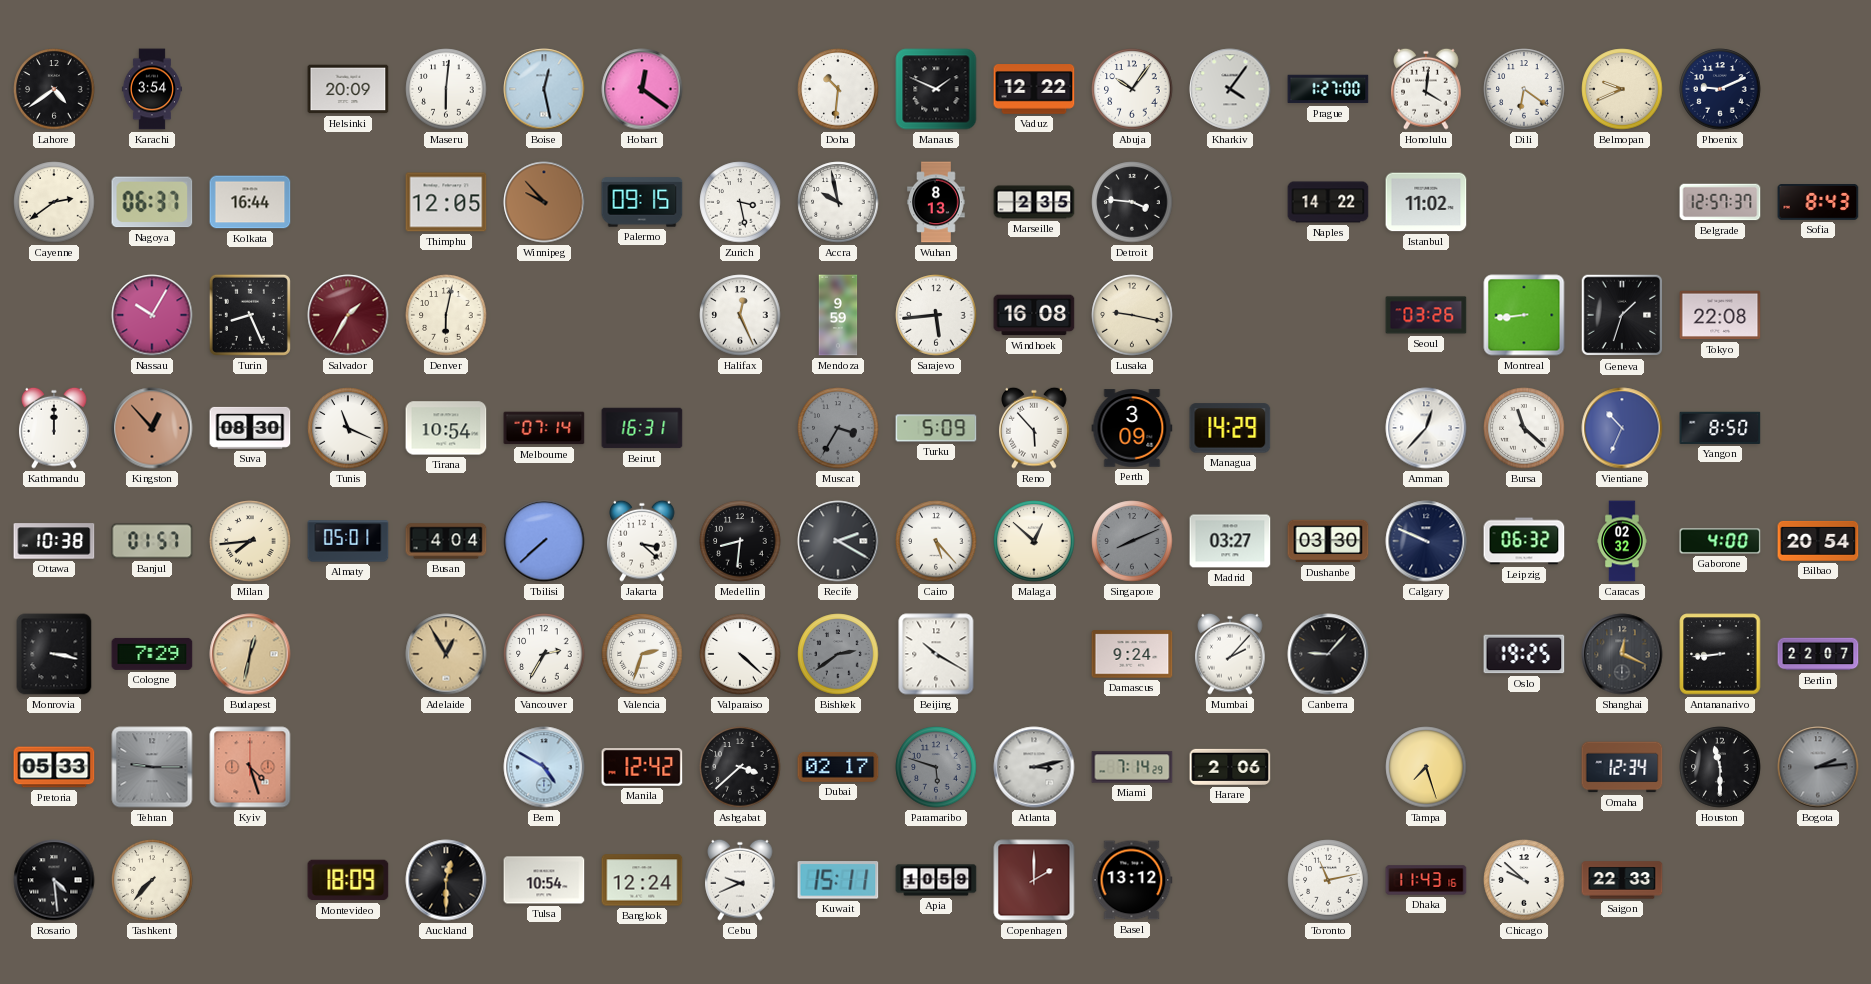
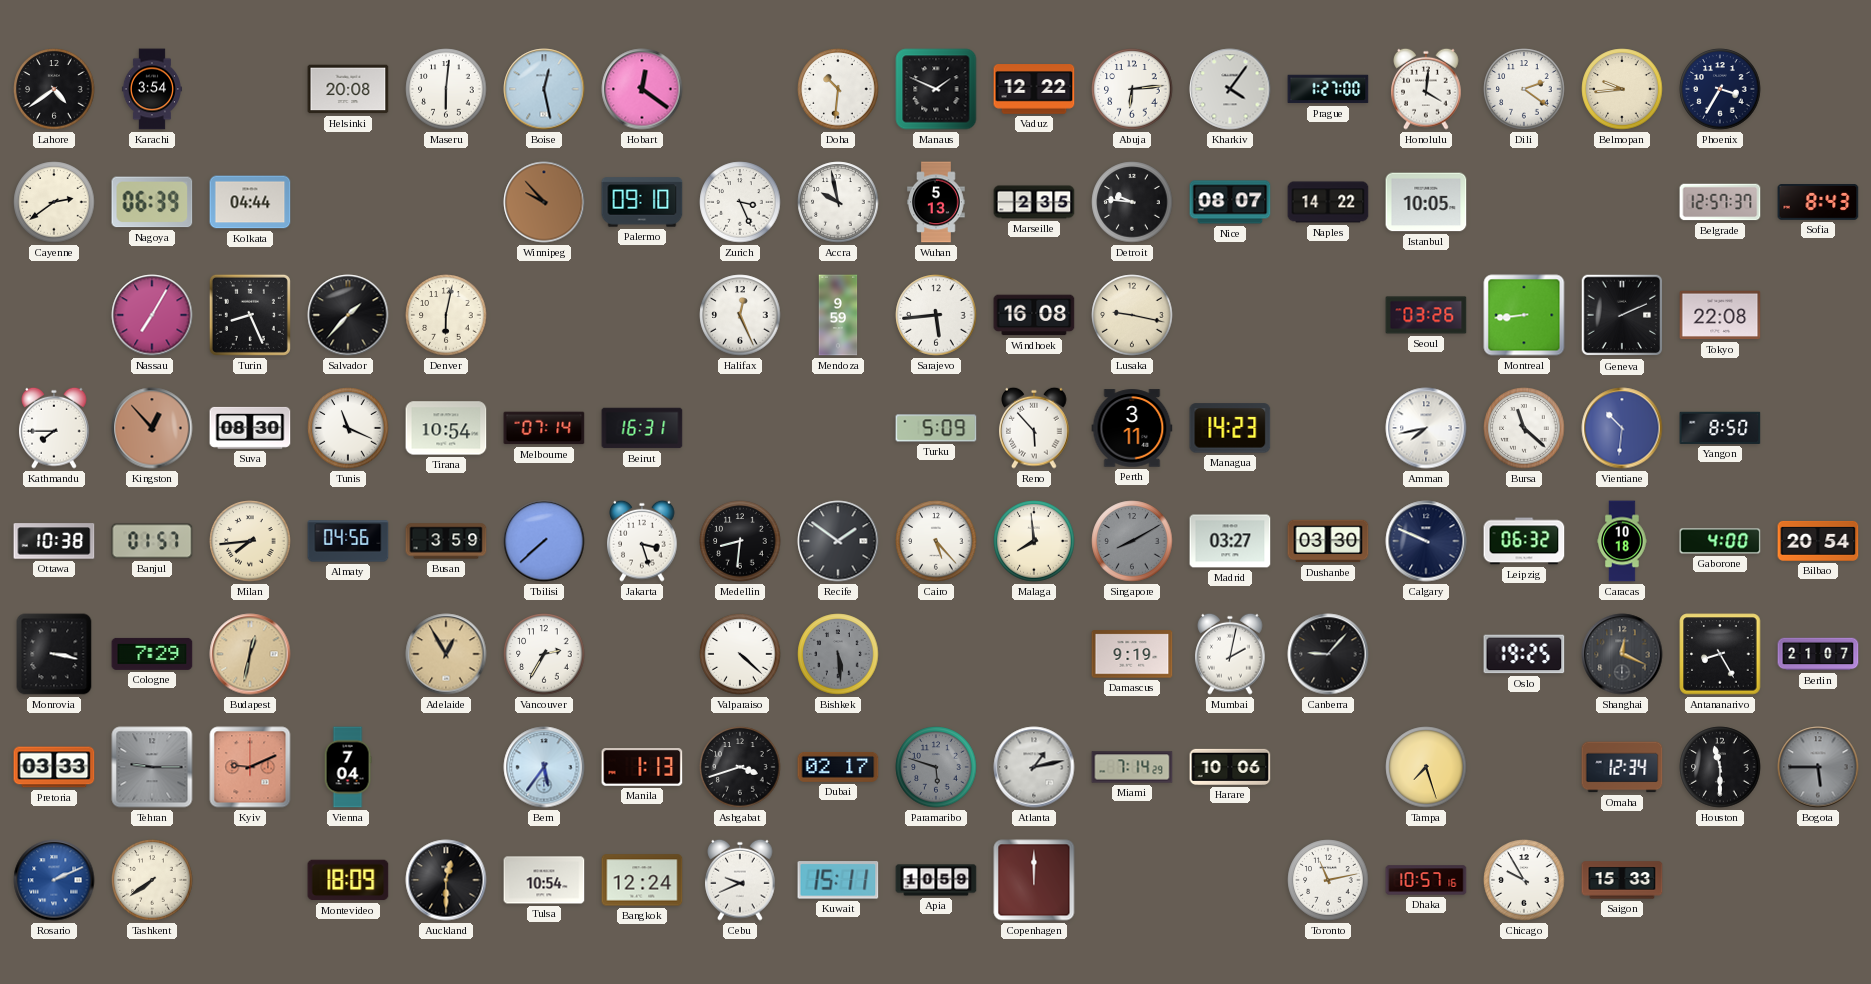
Helsinki: 20:09 -> 20:08
Abuja: 10:06 -> 6:14
Dili: 6:21 -> 2:21
Belmopan: 9:41 -> 9:44
Phoenix: 9:11 -> 3:35
Nagoya: 06:37 -> 06:39
Kolkata: 16:44 -> 04:44
Thimphu: 12:05 -> none
Palermo: 09:15 -> 09:10
Zurich: 3:28 -> 3:26
Wuhan: 8:13 -> 5:13
Detroit: 3:46 -> 9:46
Nice: none -> 08:07
Istanbul: 11:02 -> 10:05
Nassau: 10:05 -> 7:05
Salvador: 1:35 -> 1:37
Salvador dial: burgundy -> black
Geneva: 1:33 -> 2:11
Kathmandu: 12:00 -> 7:45
Muscat: 3:35 -> none
Perth: 3:09 -> 3:11
Managua: 14:29 -> 14:23
Amman: 12:37 -> 7:43
Vientiane: 10:34 -> 10:31
Almaty: 05:01 -> 04:56
Busan: 4:04 -> 3:59
Jakarta: 3:22 -> 3:27
Recife: 2:20 -> 1:51
Malaga: 12:52 -> 7:59
Singapore: 8:11 -> 8:10
Caracas: 02:32 -> 10:18
Valencia: 2:33 -> none
Bishkek: 2:39 -> 5:29
Beijing: 10:20 -> none
Damascus: 9:24 -> 9:19
Mumbai: 2:07 -> 2:02
Antananarivo: 8:44 -> 8:25
Berlin: 22:07 -> 21:07
Pretoria: 05:33 -> 03:33
Kyiv: 4:27 -> 9:11
Vienna: none -> 7:04
Bern: 4:50 -> 5:36
Manila: 12:42 -> 1:13
Ashgabat: 3:38 -> 3:42
Atlanta: 3:13 -> 1:13
Harare: 2:06 -> 10:06
Bogota: 2:14 -> 5:45
Rosario: 4:29 -> 2:11
Rosario dial: black -> blue
Tashkent: 7:37 -> 7:39
Copenhagen: 2:00 -> 12:00
Basel: 13:12 -> none
Dhaka: 11:43 -> 10:57
Chicago: 9:52 -> 9:55
Saigon: 22:33 -> 15:33
